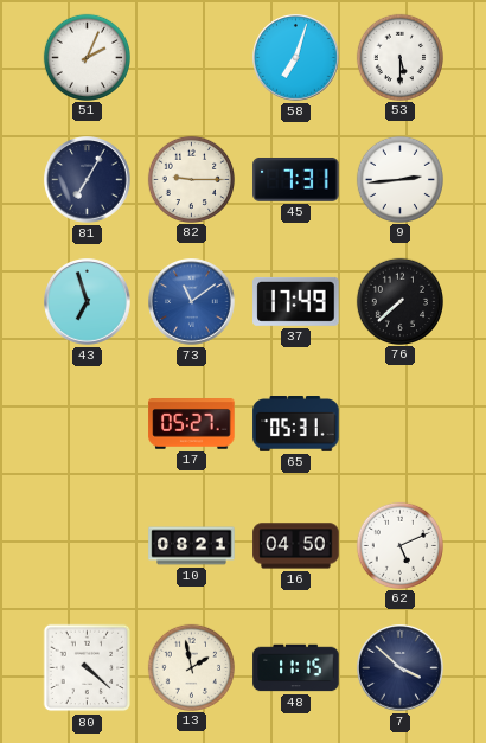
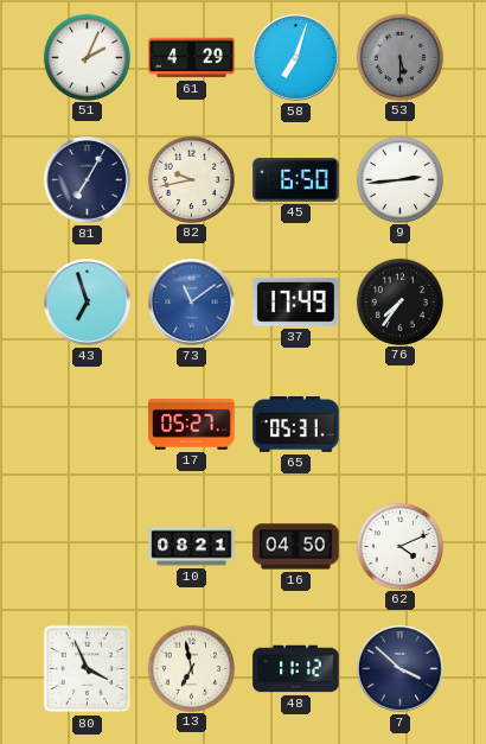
61: none -> 4:29
53 dial: white -> grey
82: 9:15 -> 9:43
45: 7:31 -> 6:50
76: 7:38 -> 7:36
62: 5:11 -> 4:11
80: 4:22 -> 3:56
13: 1:58 -> 6:58
48: 11:15 -> 11:12
